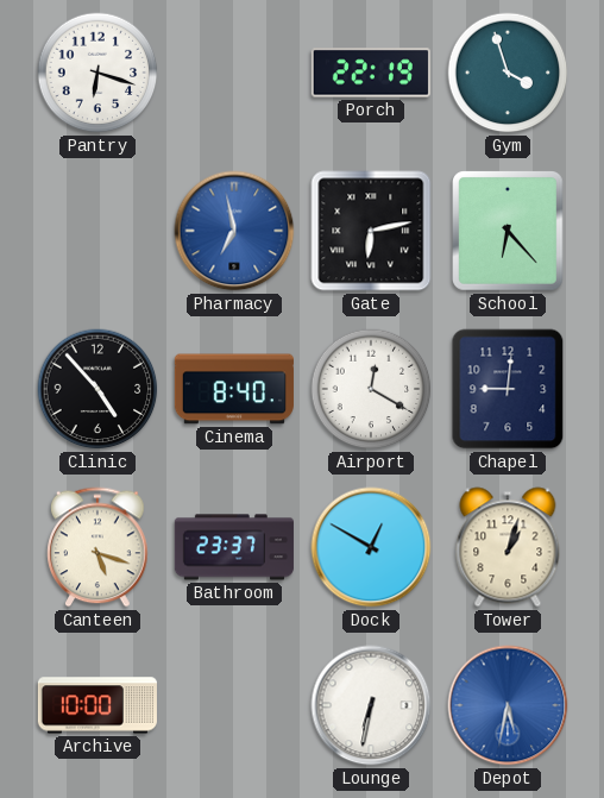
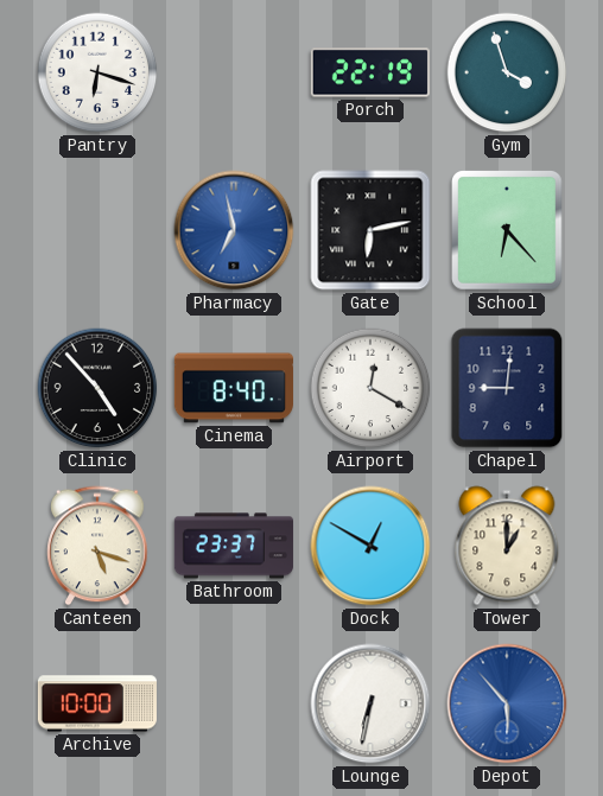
Tower: 1:03 -> 1:00
Depot: 5:32 -> 5:53
